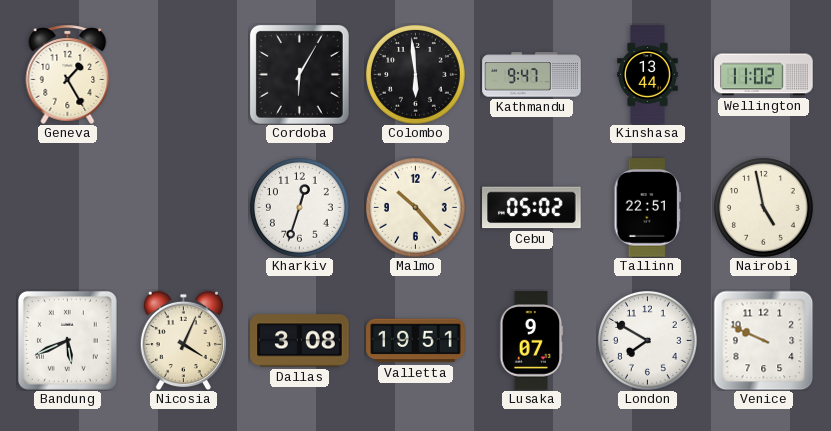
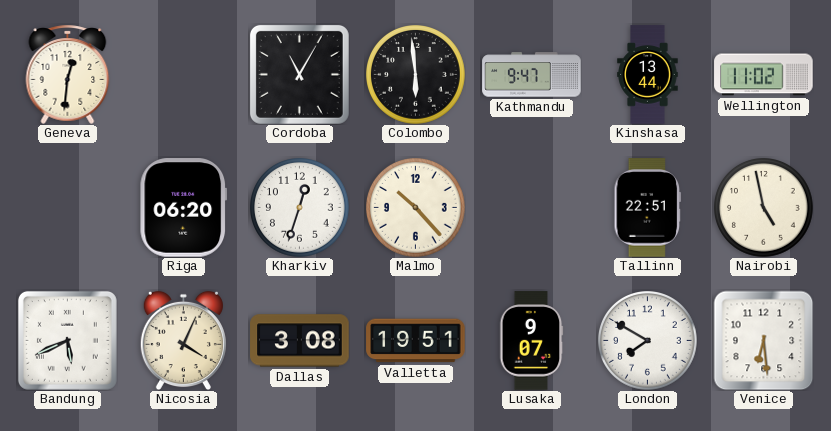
Geneva: 1:25 -> 12:31
Cordoba: 6:05 -> 11:05
Riga: none -> 06:20
Cebu: 05:02 -> none
Venice: 9:49 -> 6:29
